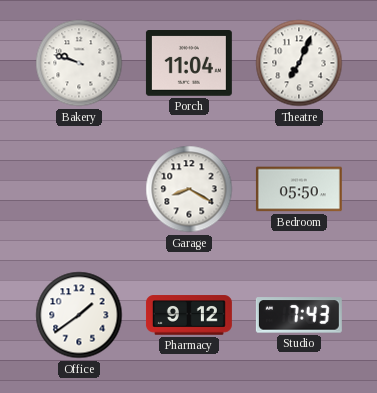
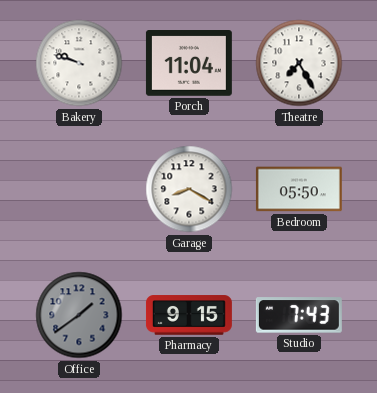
Theatre: 7:04 -> 7:25
Office dial: white -> grey
Pharmacy: 9:12 -> 9:15
